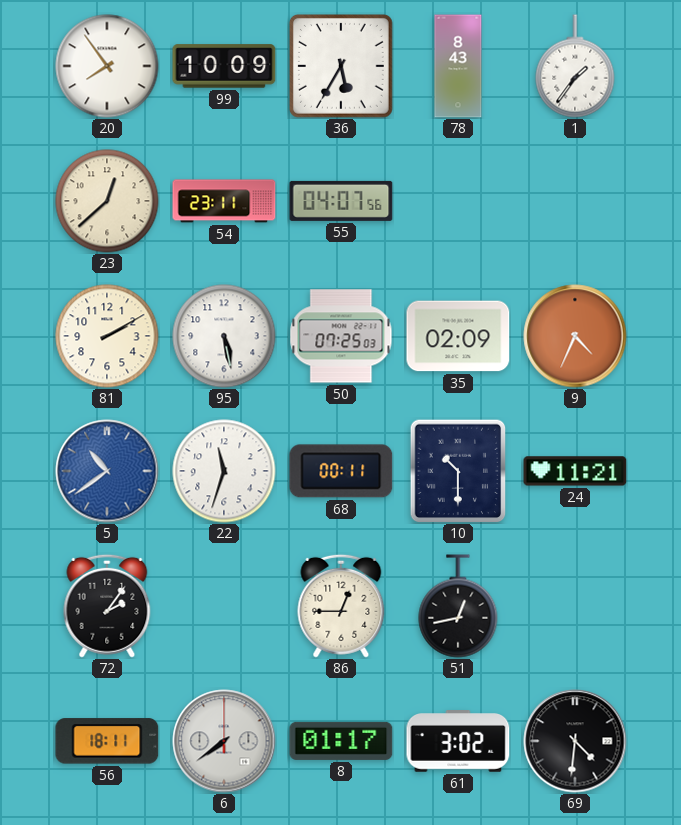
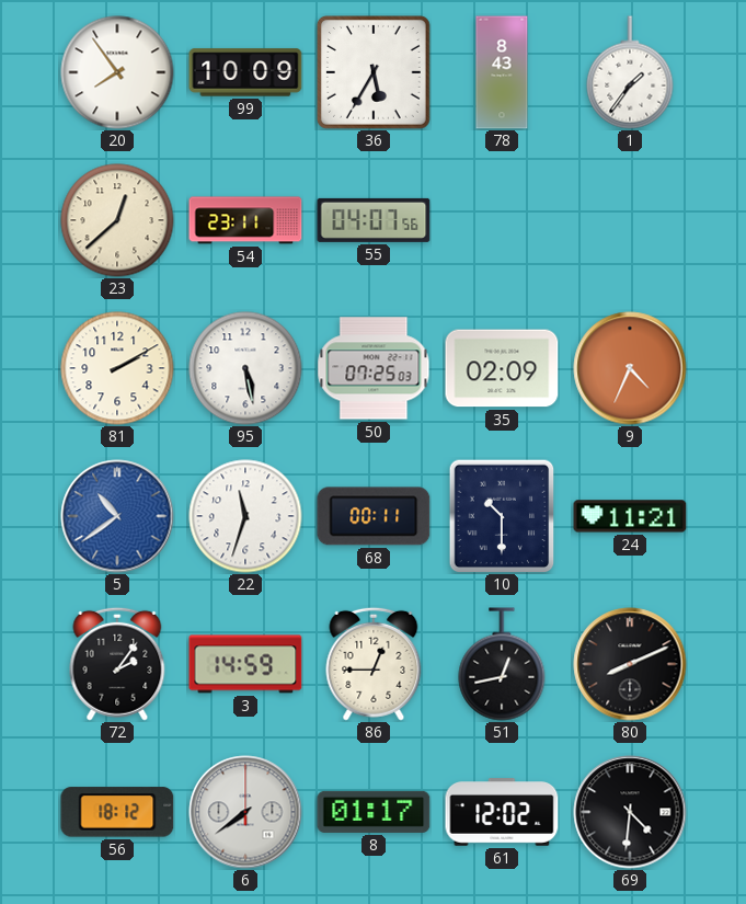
3: none -> 14:59
80: none -> 8:11
56: 18:11 -> 18:12
61: 3:02 -> 12:02
